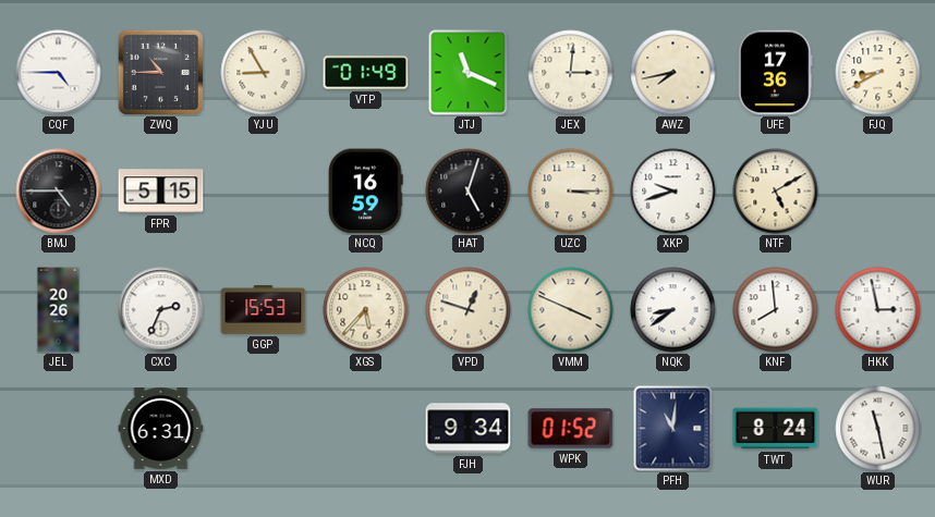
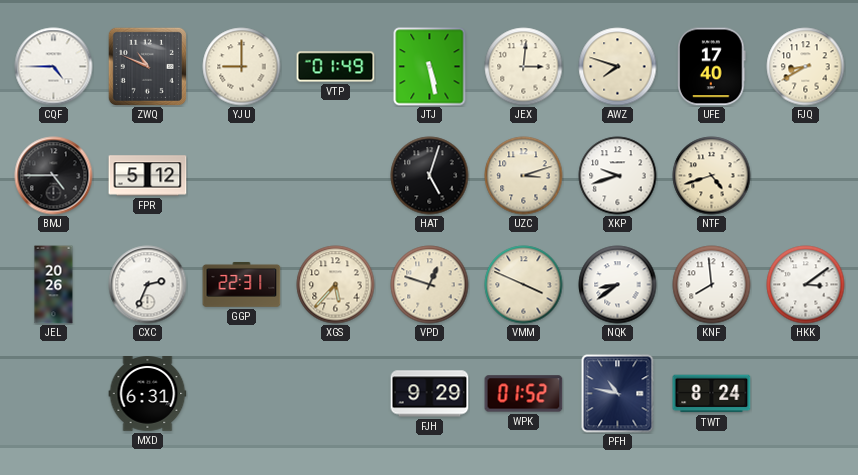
ZWQ: 10:45 -> 10:49
YJU: 8:55 -> 9:00
JTJ: 11:19 -> 5:28
AWZ: 7:43 -> 7:48
UFE: 17:36 -> 17:40
FPR: 5:15 -> 5:12
NCQ: 16:59 -> none
UZC: 3:15 -> 3:12
NTF: 5:10 -> 4:42
GGP: 15:53 -> 22:31
HKK: 2:58 -> 3:09
FJH: 9:34 -> 9:29
PFH: 11:01 -> 10:47
WUR: 11:28 -> none
